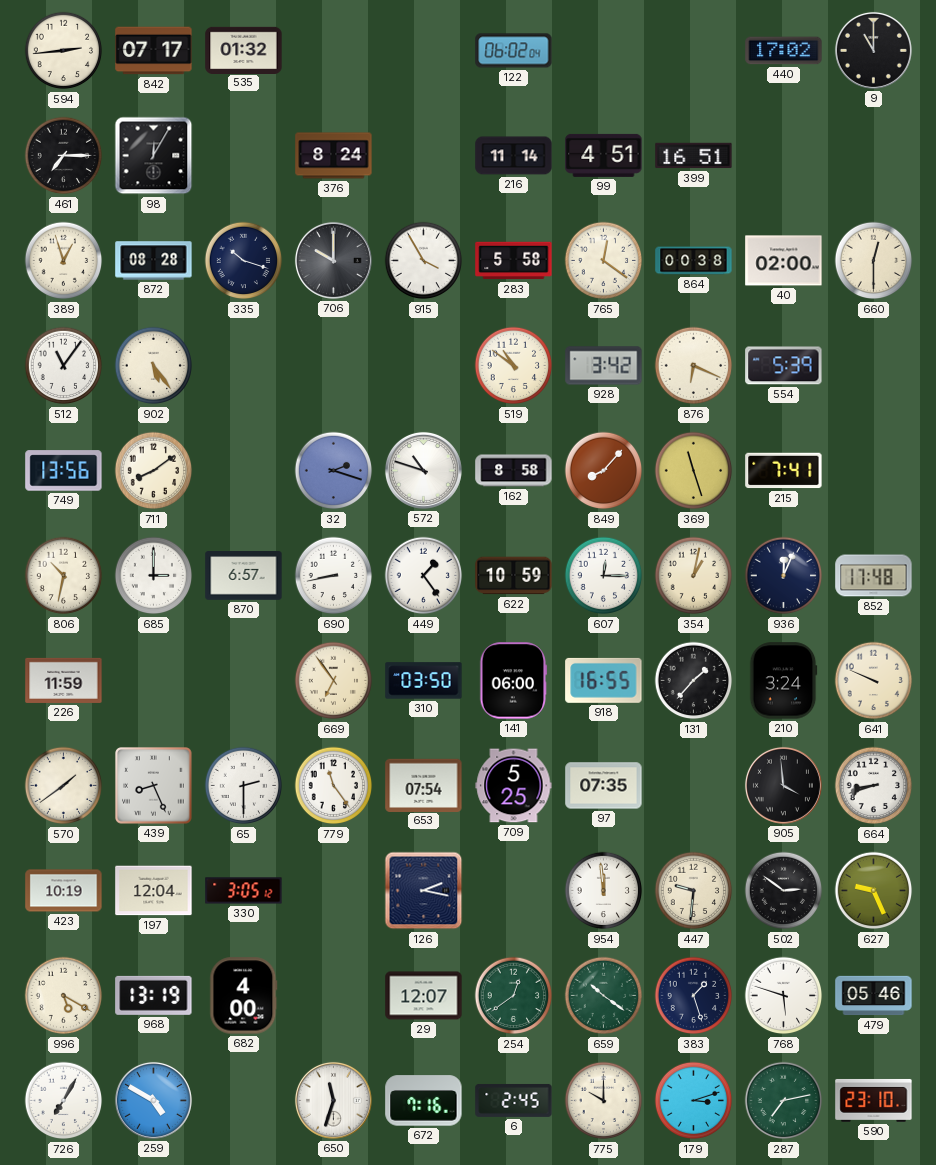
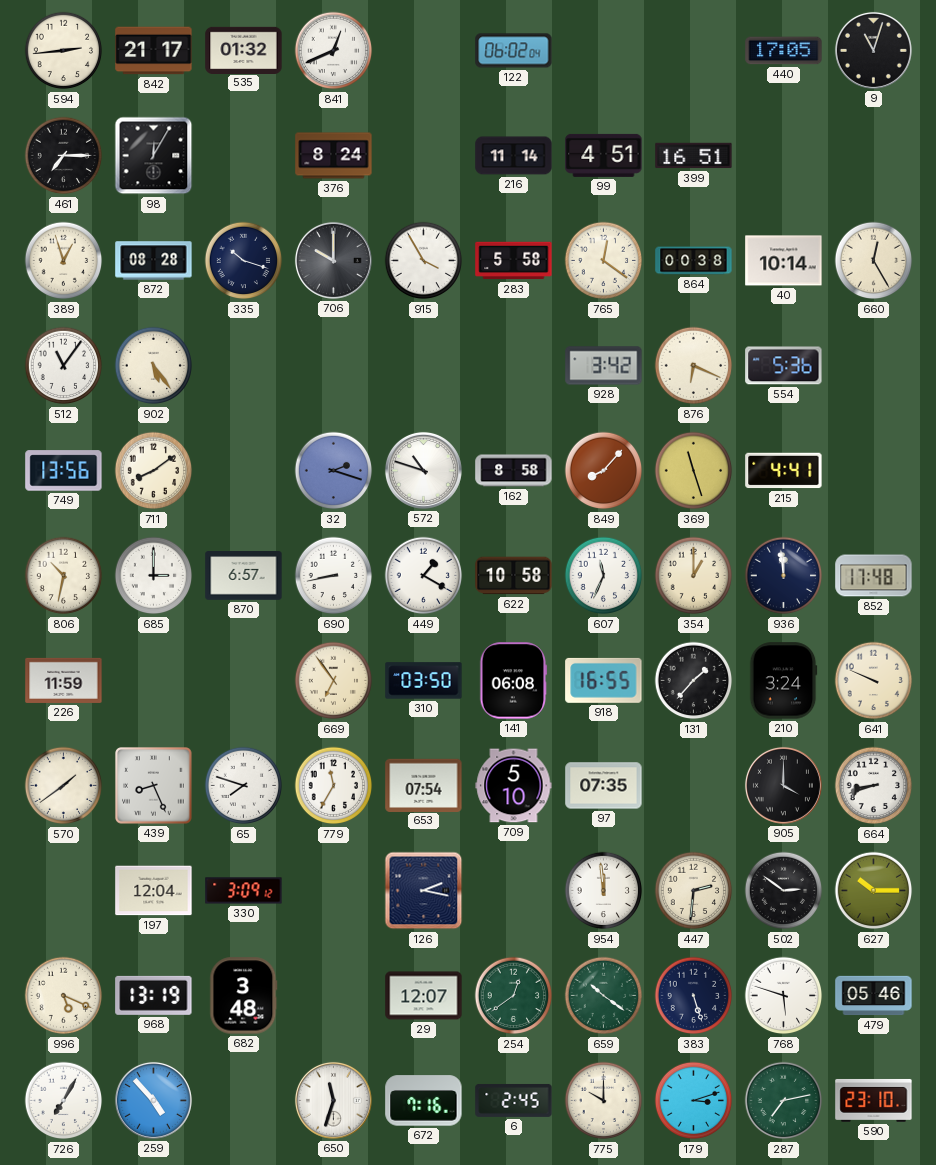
842: 07:17 -> 21:17
841: none -> 12:41
440: 17:02 -> 17:05
9: 11:00 -> 11:03
40: 02:00 -> 10:14
660: 12:30 -> 12:25
519: 10:51 -> none
554: 5:39 -> 5:36
215: 7:41 -> 4:41
449: 1:24 -> 1:20
622: 10:59 -> 10:58
607: 12:15 -> 11:34
354: 1:02 -> 1:00
936: 12:04 -> 11:59
141: 06:00 -> 06:08
65: 2:30 -> 7:48
779: 11:24 -> 11:35
709: 5:25 -> 5:10
905: 3:59 -> 4:00
423: 10:19 -> none
330: 3:05 -> 3:09
447: 9:31 -> 2:31
627: 9:26 -> 10:15
996: 5:20 -> 5:19
682: 4:00 -> 3:48
383: 1:27 -> 5:27
259: 4:50 -> 4:53
